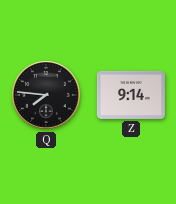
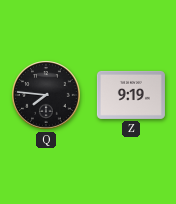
Z: 9:14 -> 9:19
